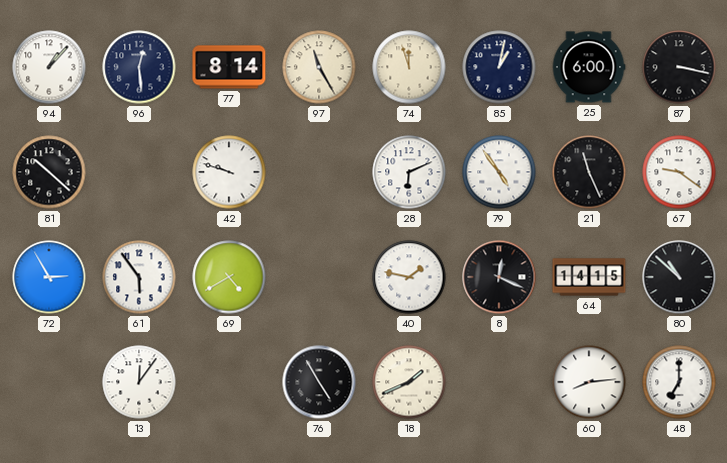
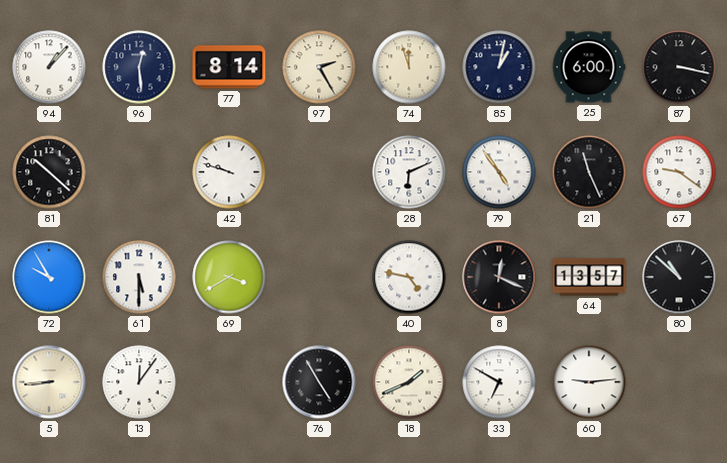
97: 11:25 -> 2:25
72: 2:55 -> 9:55
61: 5:54 -> 5:30
69: 4:40 -> 3:40
40: 1:47 -> 4:47
64: 14:15 -> 13:57
5: none -> 8:44
33: none -> 6:50
60: 8:14 -> 9:14
48: 7:00 -> none
